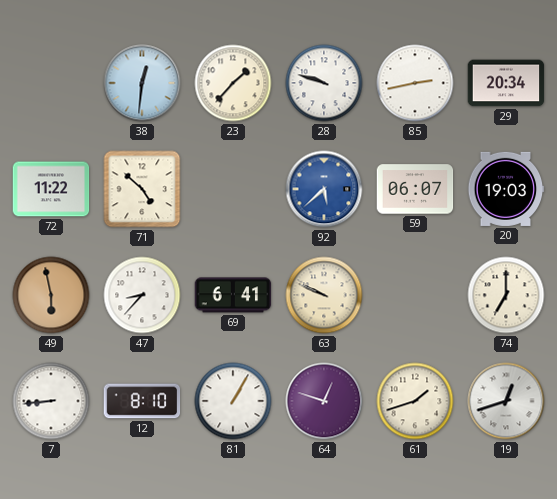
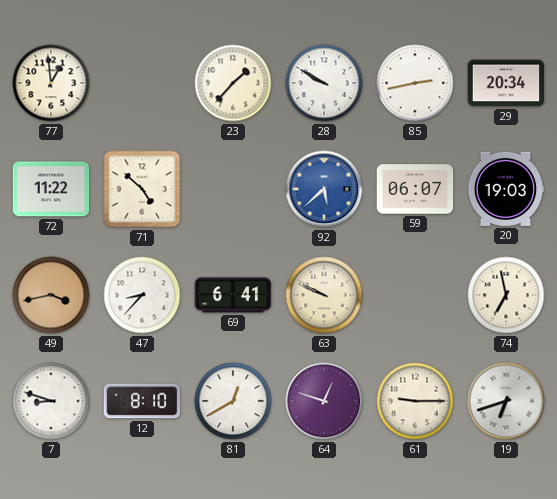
77: none -> 12:59
38: 12:31 -> none
28: 9:48 -> 9:50
49: 5:58 -> 3:43
74: 7:00 -> 6:58
7: 8:44 -> 8:48
81: 1:05 -> 12:40
61: 1:42 -> 9:15
19: 12:42 -> 6:42
